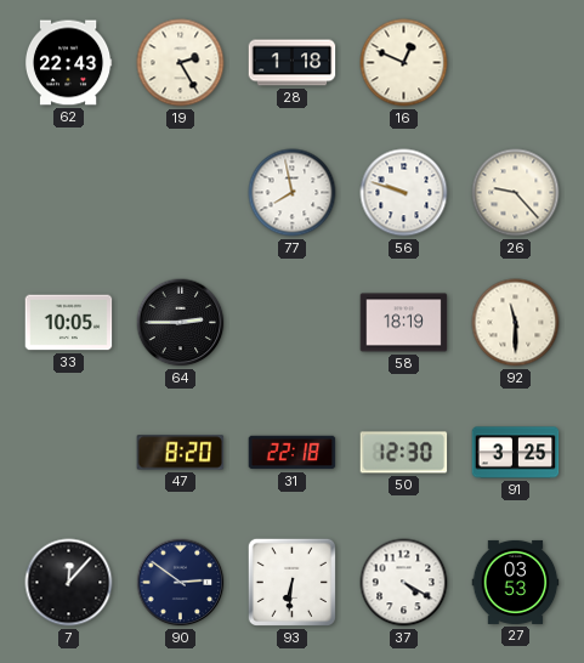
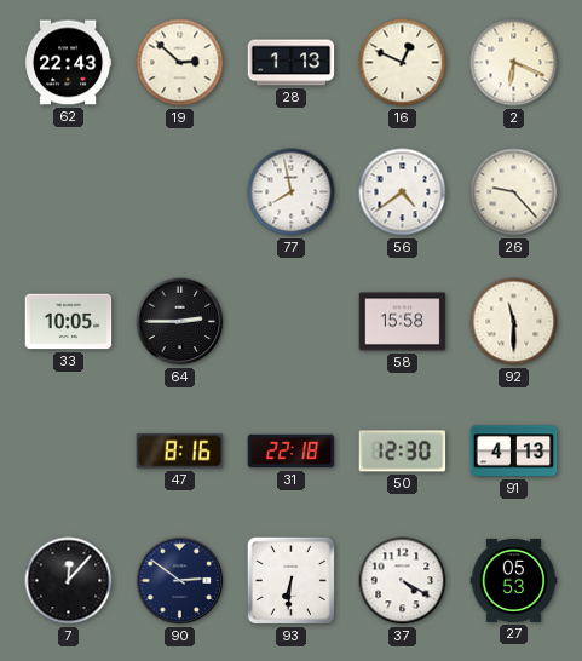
19: 2:25 -> 2:52
28: 1:18 -> 1:13
2: none -> 6:19
56: 9:48 -> 4:39
58: 18:19 -> 15:58
47: 8:20 -> 8:16
91: 3:25 -> 4:13
27: 03:53 -> 05:53
